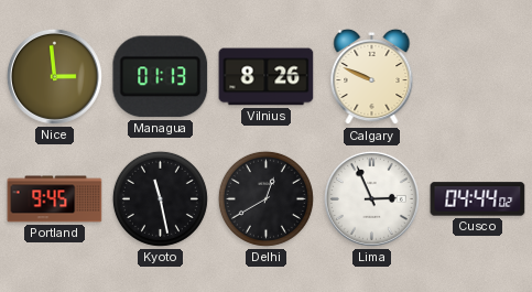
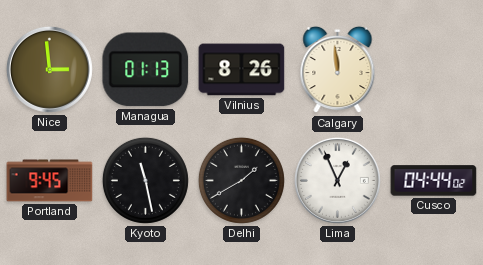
Calgary: 9:49 -> 11:59
Delhi: 12:40 -> 1:40
Lima: 2:56 -> 12:56
